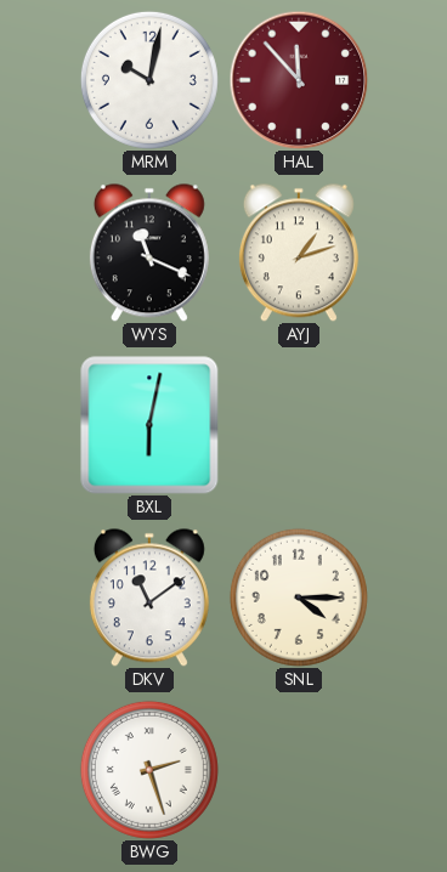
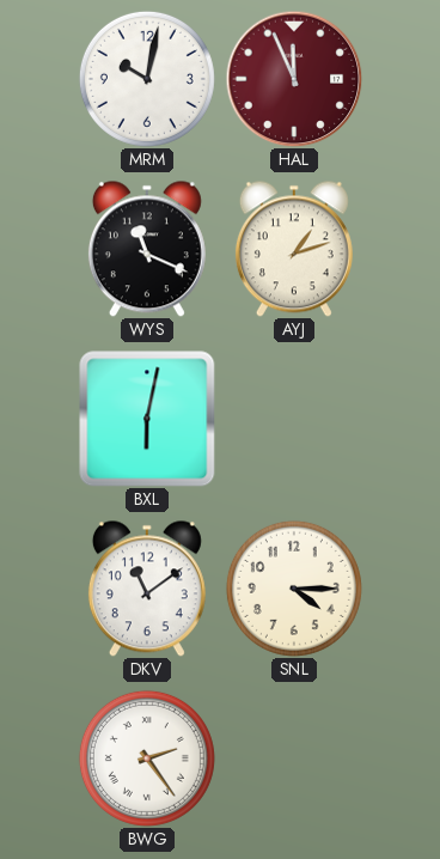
HAL: 11:53 -> 11:56
BWG: 2:27 -> 2:24
